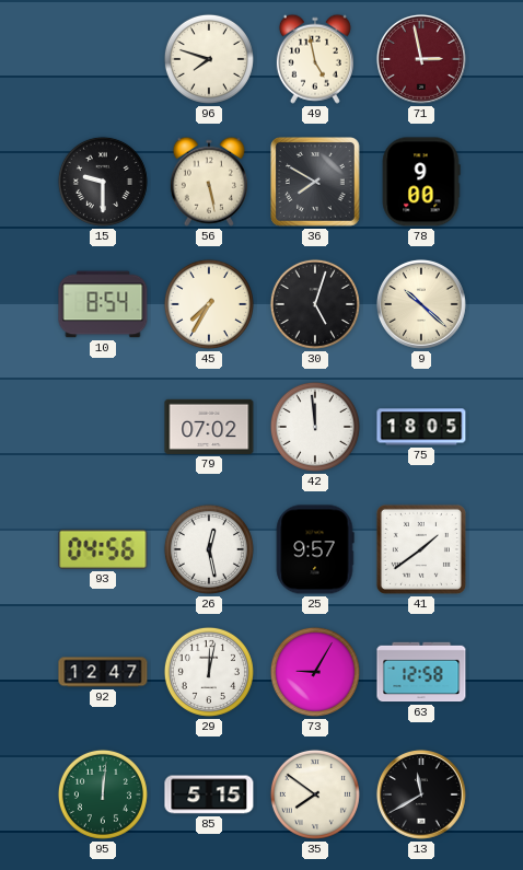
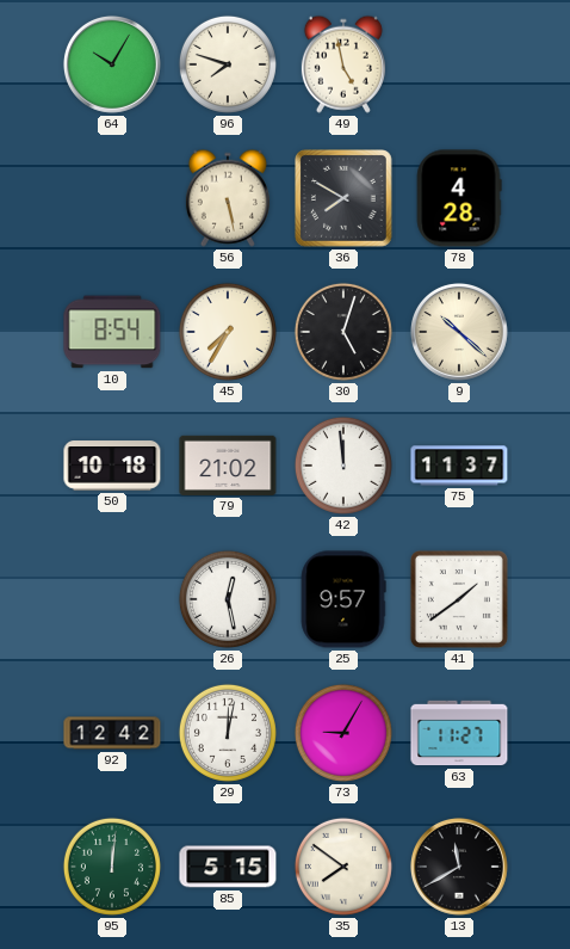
64: none -> 10:05
71: 2:58 -> none
15: 9:30 -> none
78: 9:00 -> 4:28
50: none -> 10:18
79: 07:02 -> 21:02
75: 18:05 -> 11:37
93: 04:56 -> none
92: 12:47 -> 12:42
63: 12:58 -> 11:27
